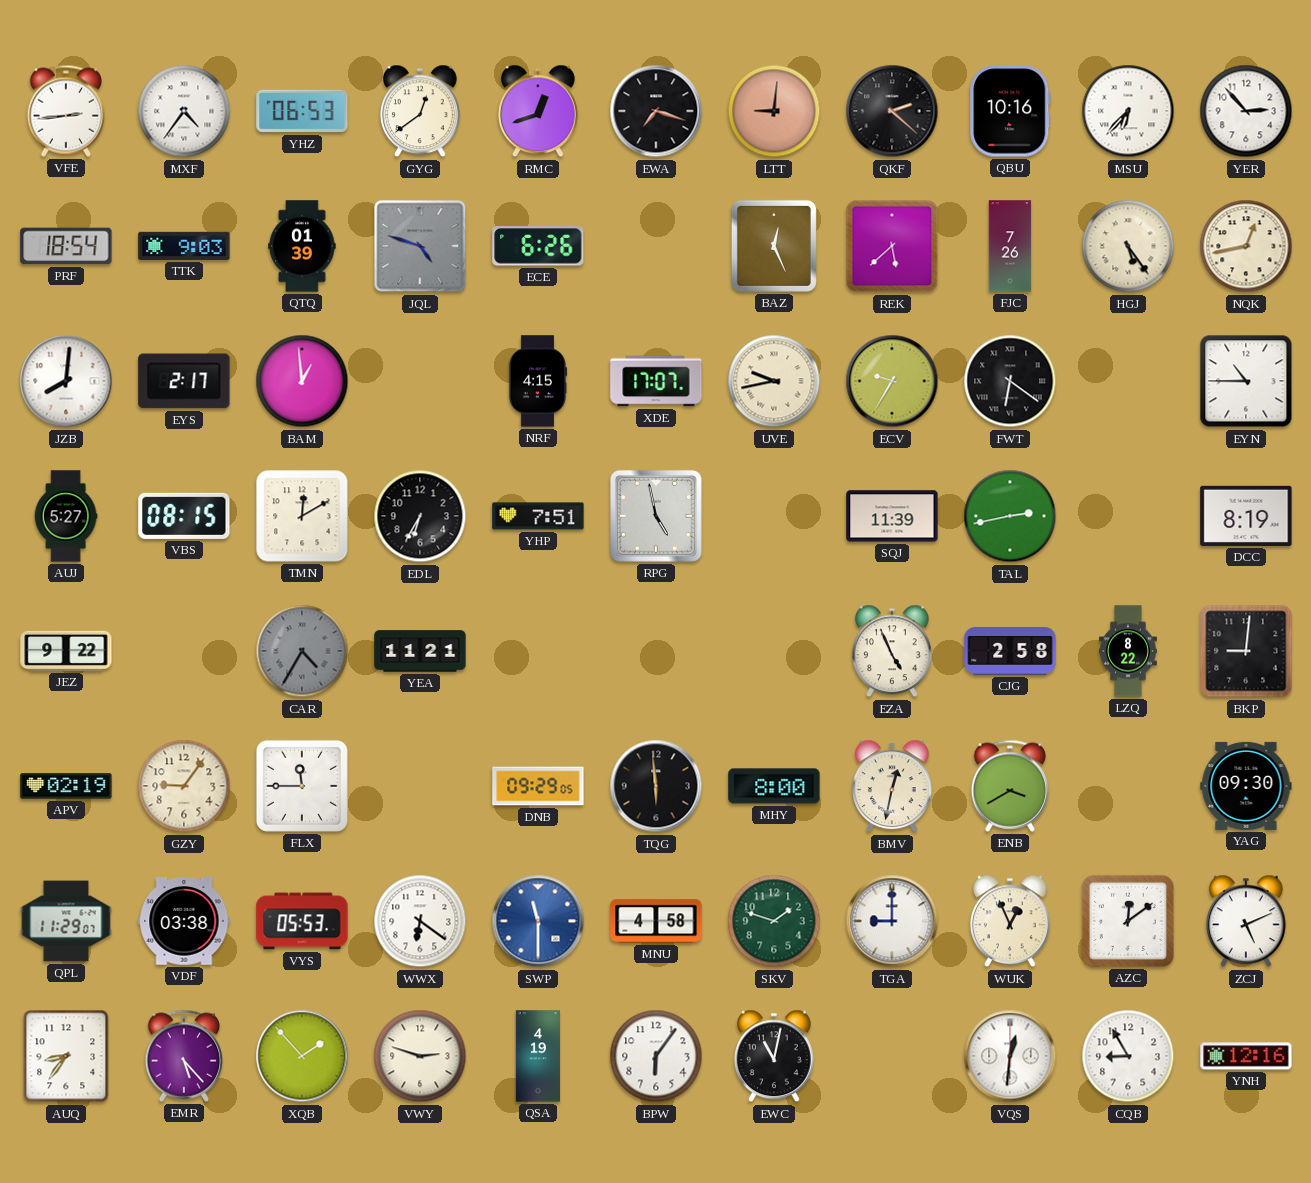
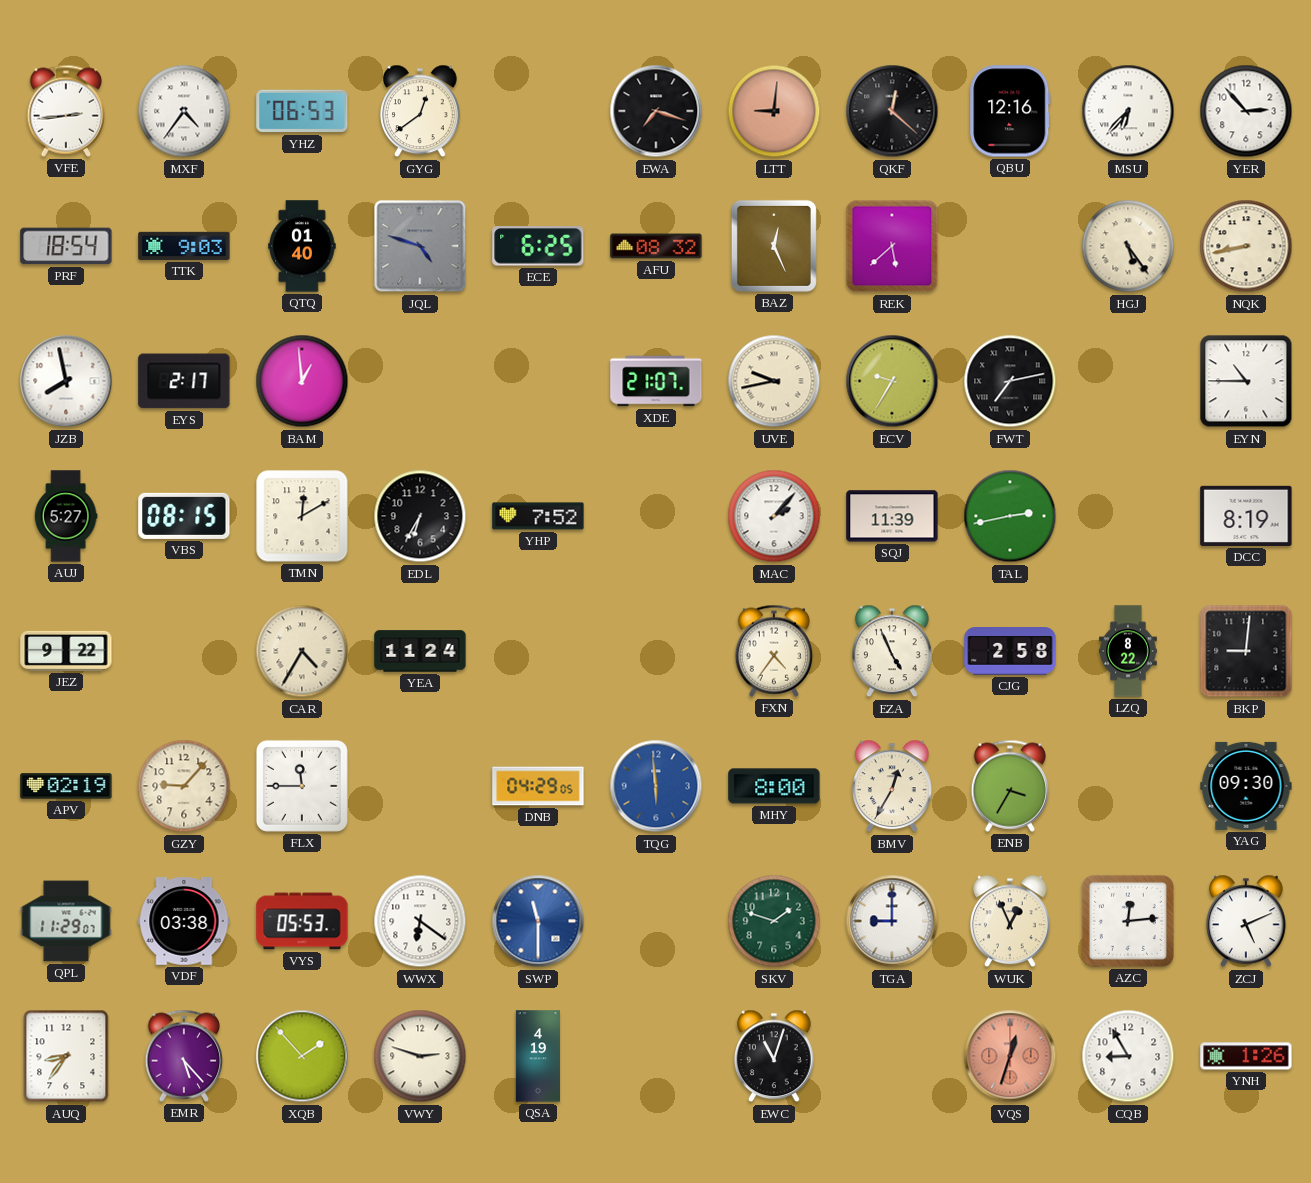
RMC: 12:42 -> none
QKF: 2:22 -> 12:22
QBU: 10:16 -> 12:16
QTQ: 01:39 -> 01:40
ECE: 6:26 -> 6:25
AFU: none -> 08:32
FJC: 7:26 -> none
NQK: 12:43 -> 8:43
JZB: 8:01 -> 7:58
NRF: 4:15 -> none
XDE: 17:07 -> 21:07
FWT: 6:21 -> 7:13
YHP: 7:51 -> 7:52
RPG: 4:58 -> none
MAC: none -> 2:07
CAR dial: grey -> cream
YEA: 11:21 -> 11:24
FXN: none -> 4:36
GZY: 9:06 -> 9:07
DNB: 09:29 -> 04:29
TQG dial: black -> blue
BMV: 12:32 -> 12:35
ENB: 3:40 -> 3:35
MNU: 4:58 -> none
AZC: 12:09 -> 12:14
BPW: 6:06 -> none
EWC: 11:02 -> 11:03
VQS: 12:31 -> 12:33
VQS dial: white -> salmon
YNH: 12:16 -> 1:26
